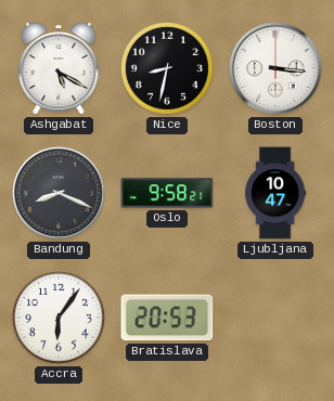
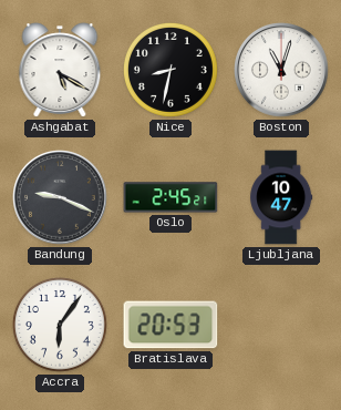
Boston: 3:16 -> 11:03
Bandung: 8:19 -> 9:19
Oslo: 9:58 -> 2:45
